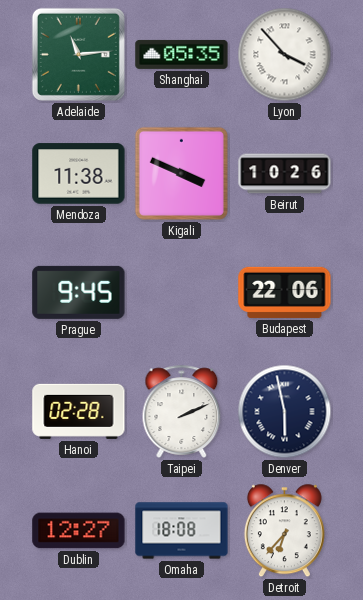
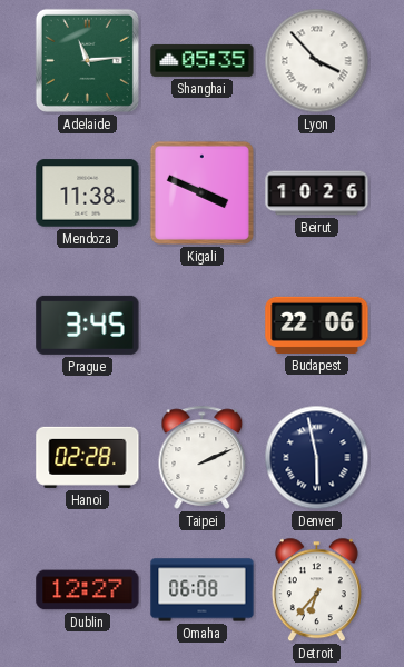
Prague: 9:45 -> 3:45
Omaha: 18:08 -> 06:08
